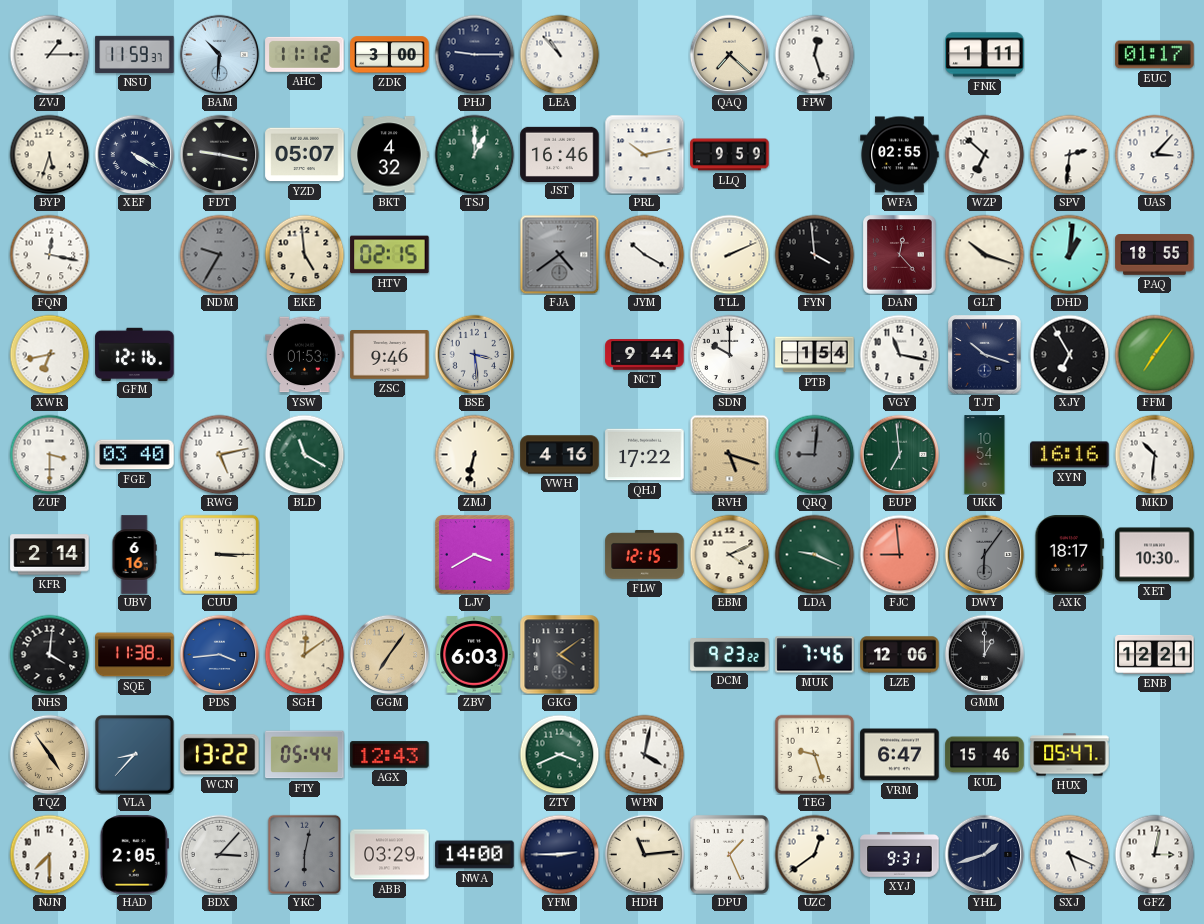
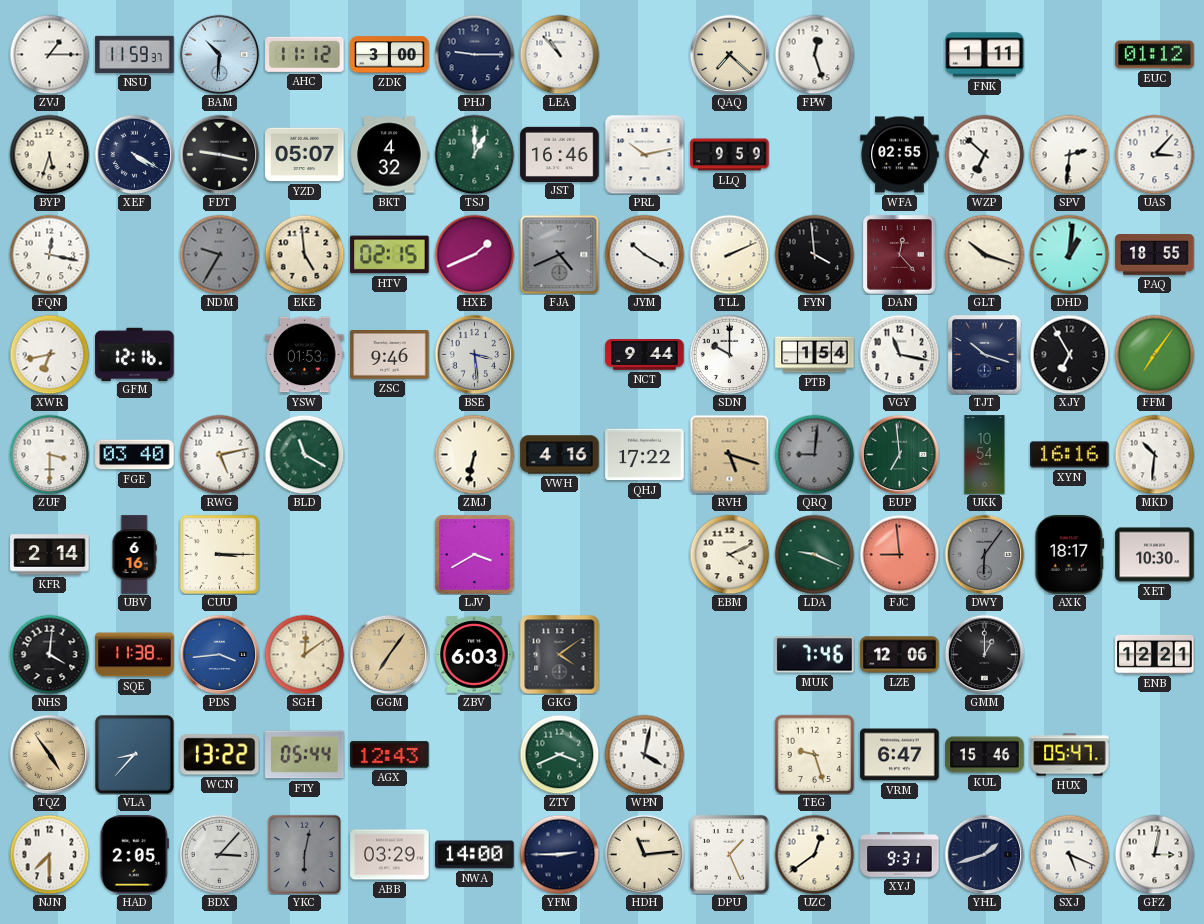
EUC: 01:17 -> 01:12
HXE: none -> 1:41
FJA: 4:39 -> 4:41
FLW: 12:15 -> none
DCM: 9:23 -> none
